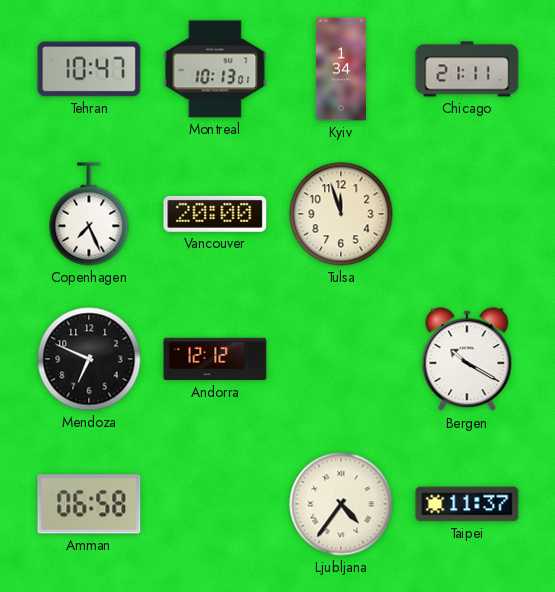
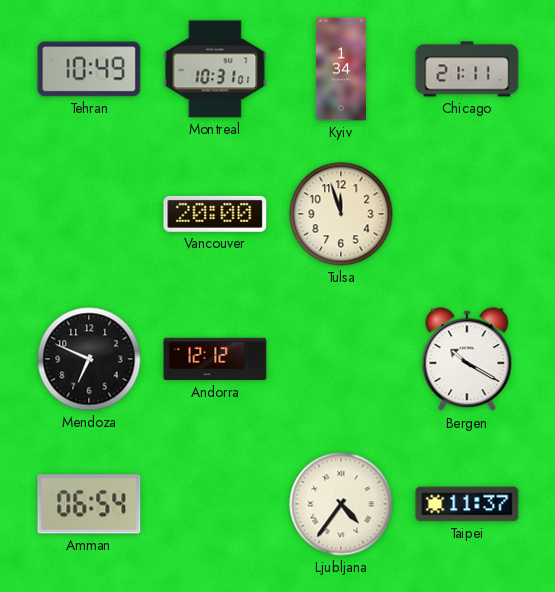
Tehran: 10:47 -> 10:49
Montreal: 10:13 -> 10:31
Copenhagen: 7:26 -> none
Amman: 06:58 -> 06:54
